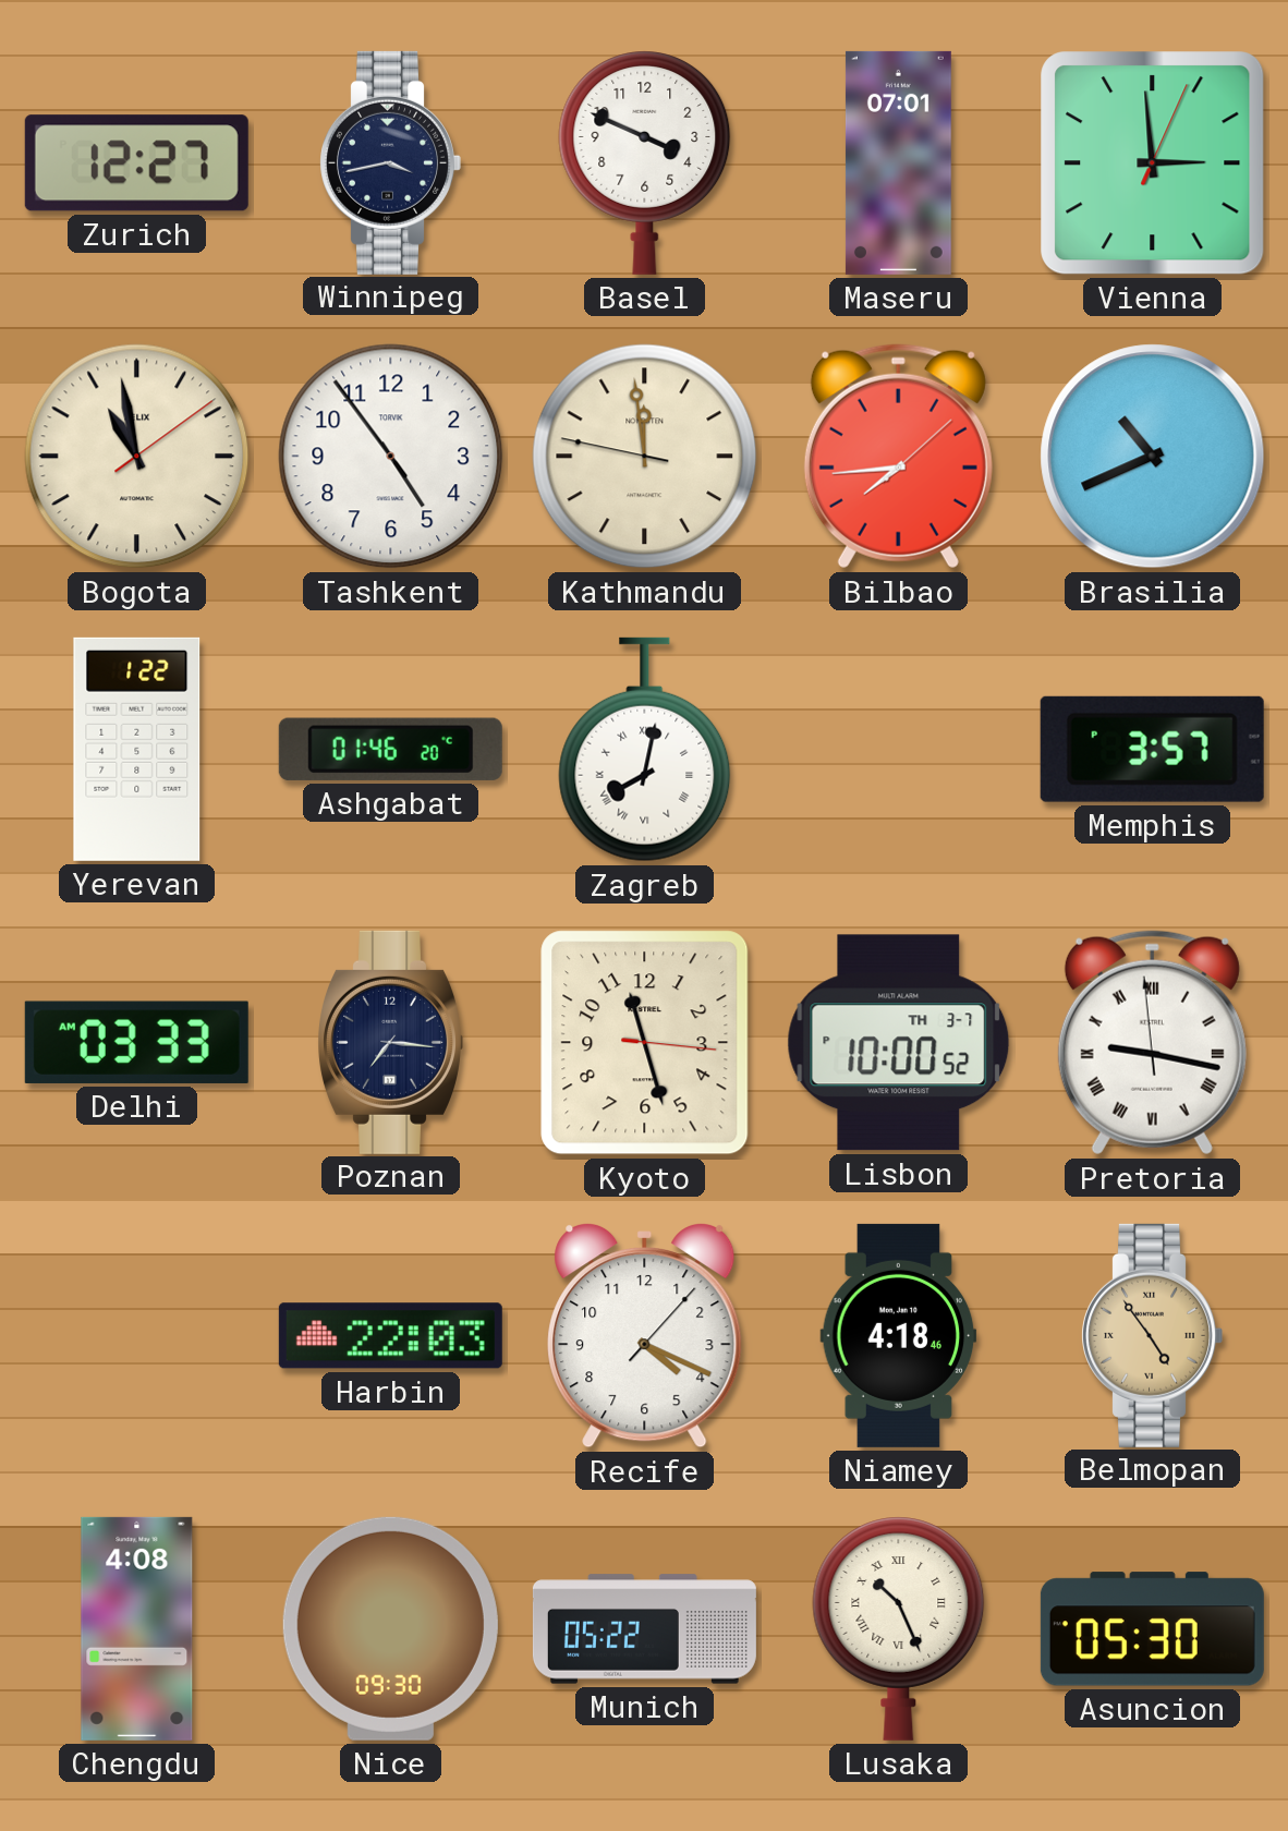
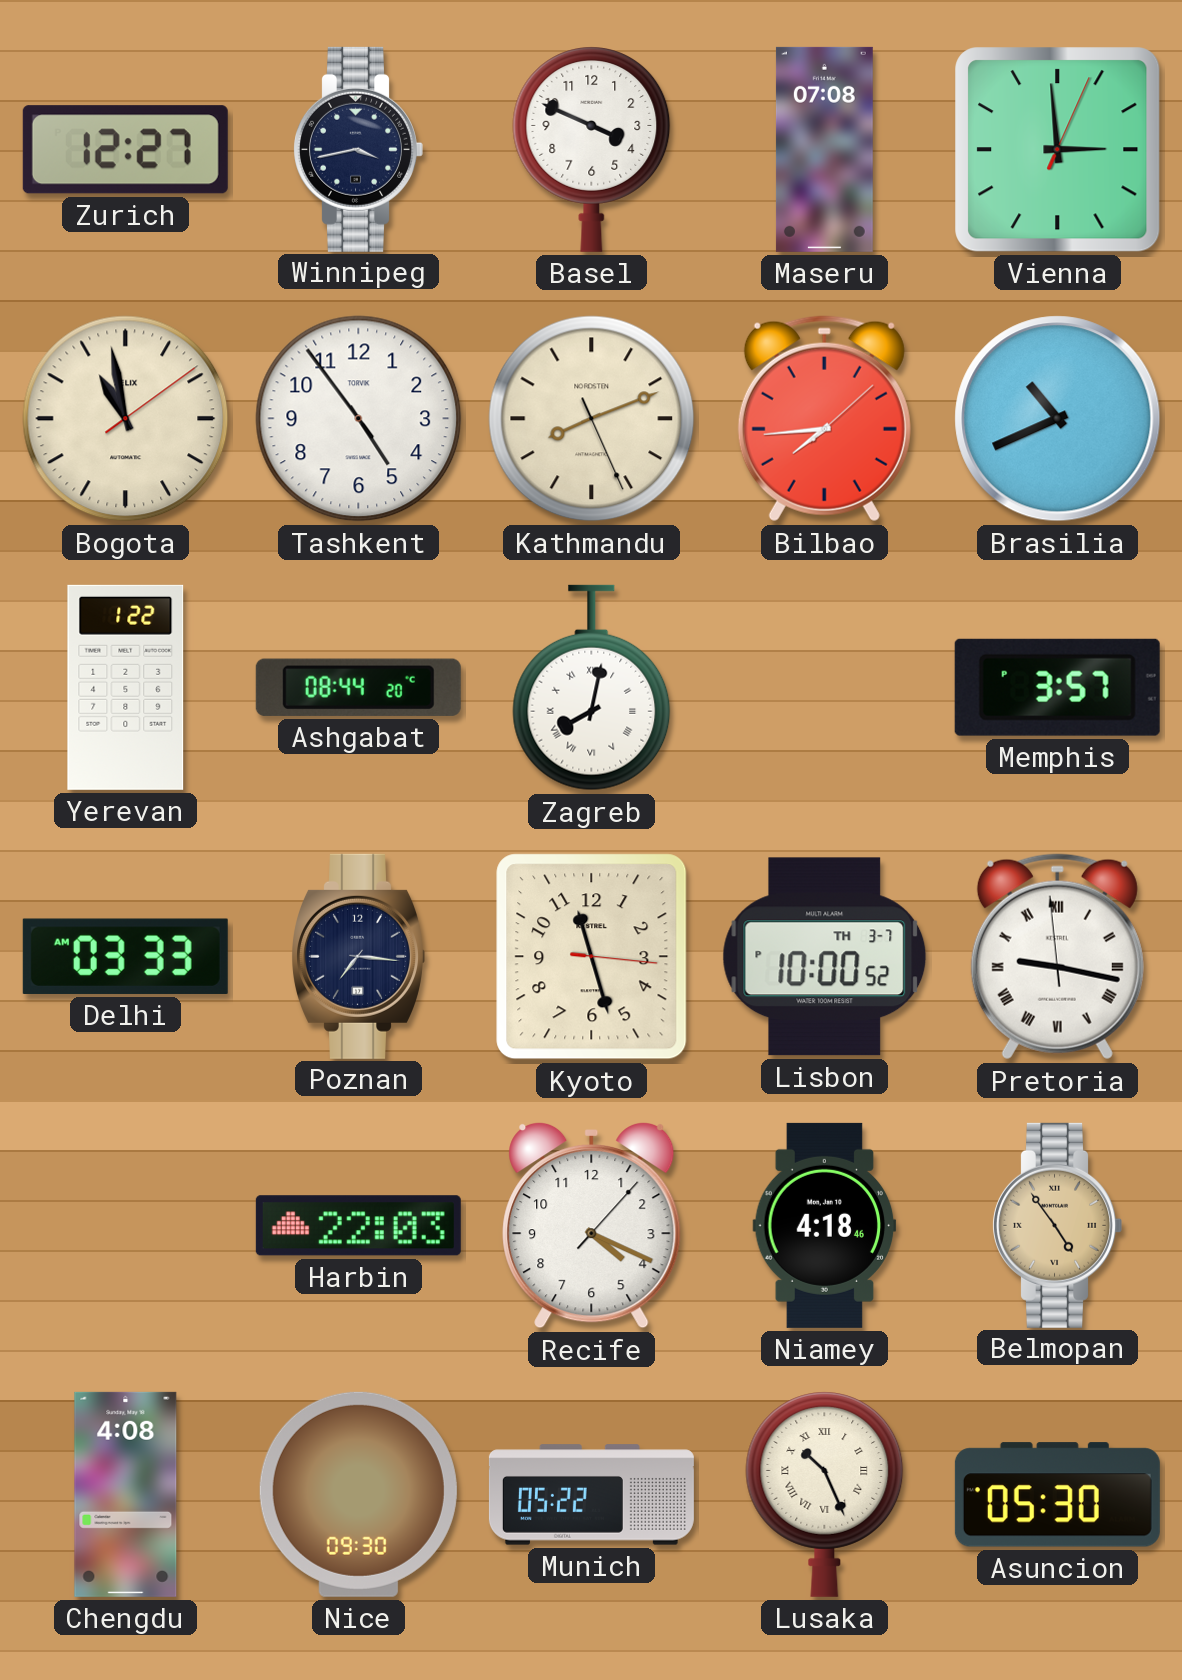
Maseru: 07:01 -> 07:08
Kathmandu: 11:58 -> 8:11
Ashgabat: 01:46 -> 08:44
